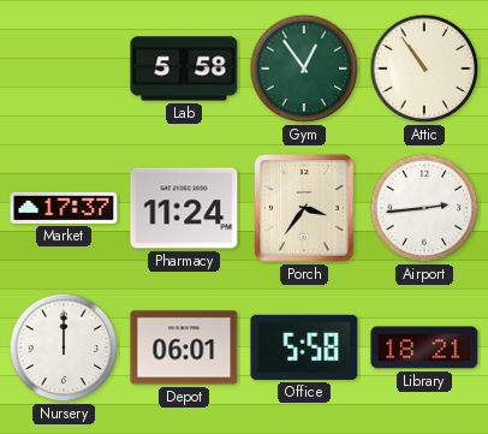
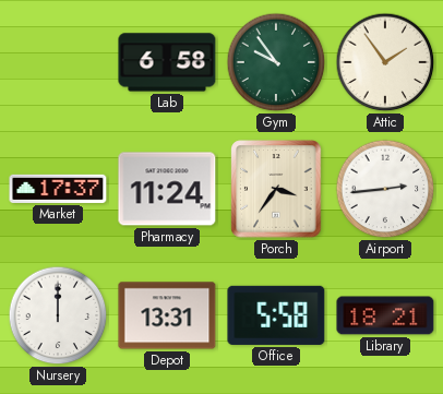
Lab: 5:58 -> 6:58
Gym: 12:54 -> 9:54
Attic: 10:54 -> 1:54
Depot: 06:01 -> 13:31
